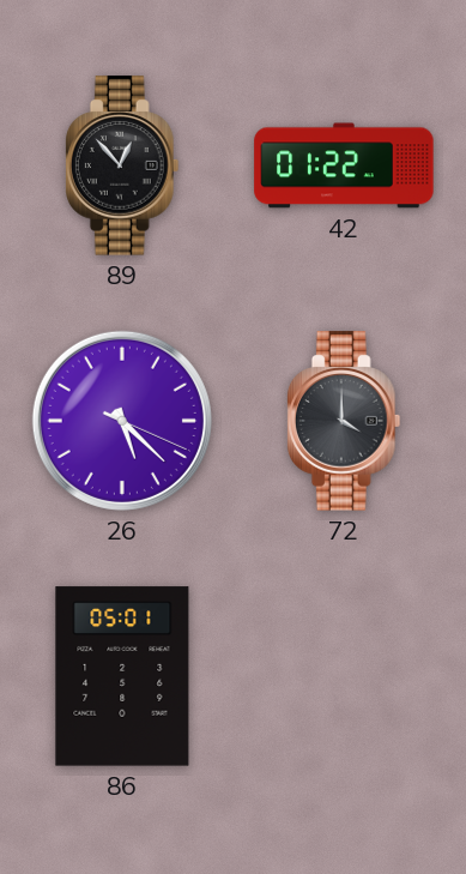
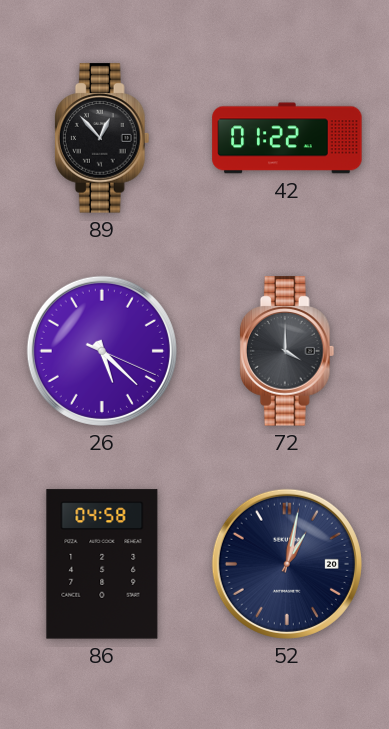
86: 05:01 -> 04:58
52: none -> 1:02
